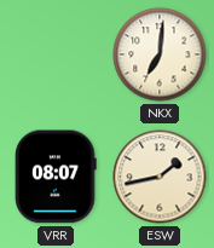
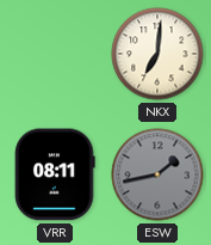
VRR: 08:07 -> 08:11
ESW dial: cream -> grey
